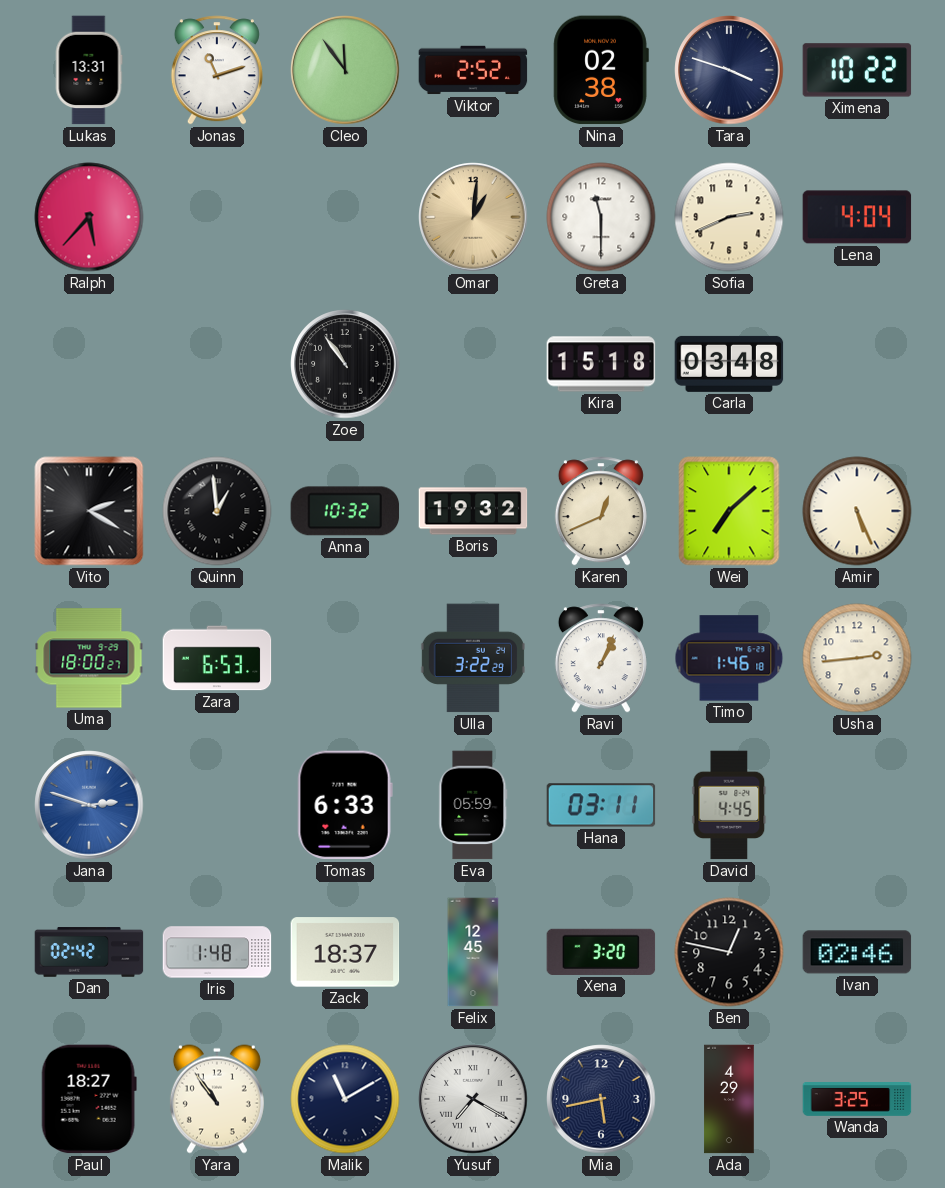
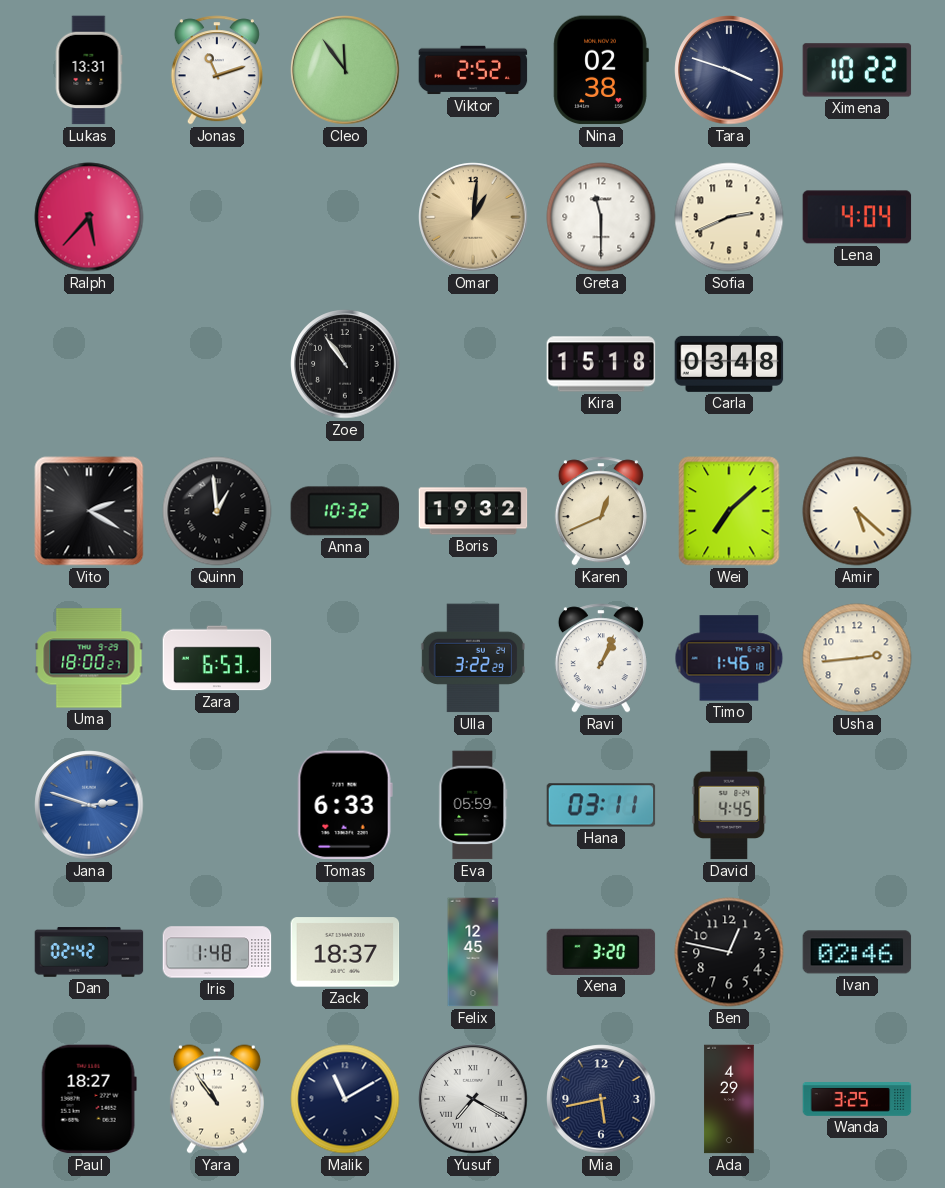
Amir: 5:26 -> 5:22
